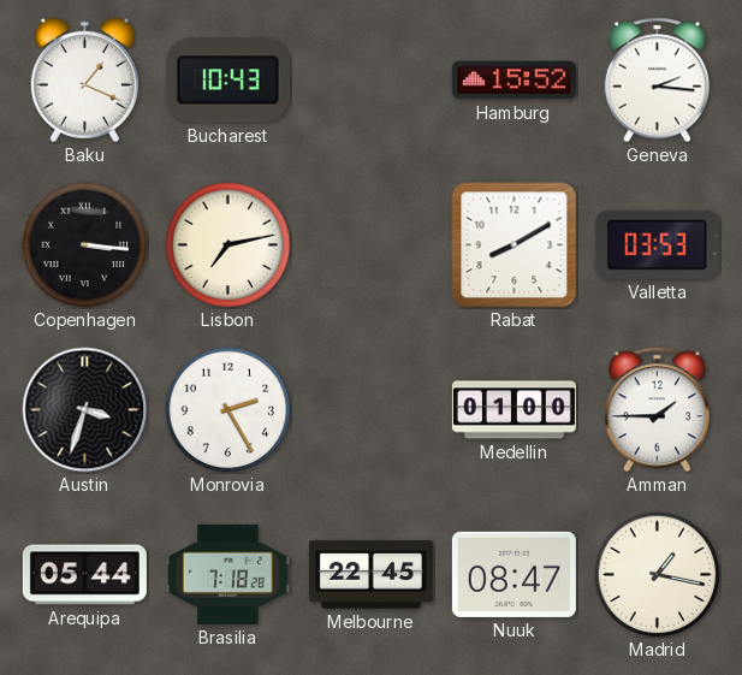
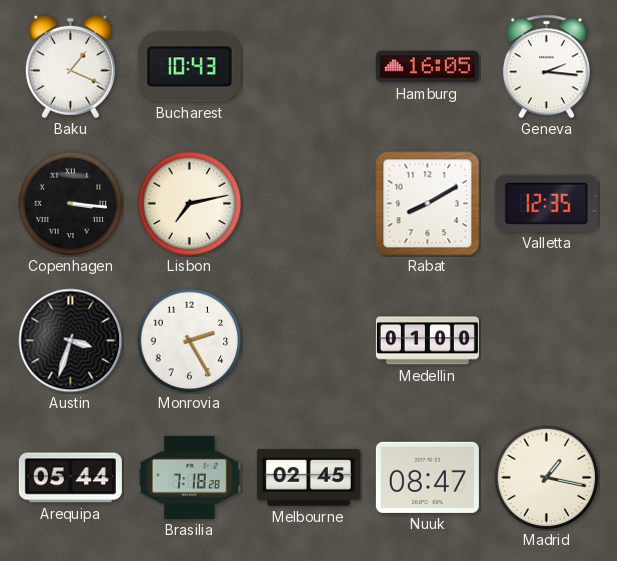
Hamburg: 15:52 -> 16:05
Valletta: 03:53 -> 12:35
Amman: 1:45 -> none
Melbourne: 22:45 -> 02:45
